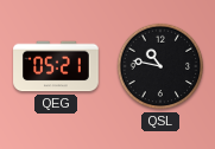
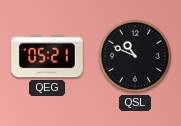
QSL: 10:47 -> 10:49
